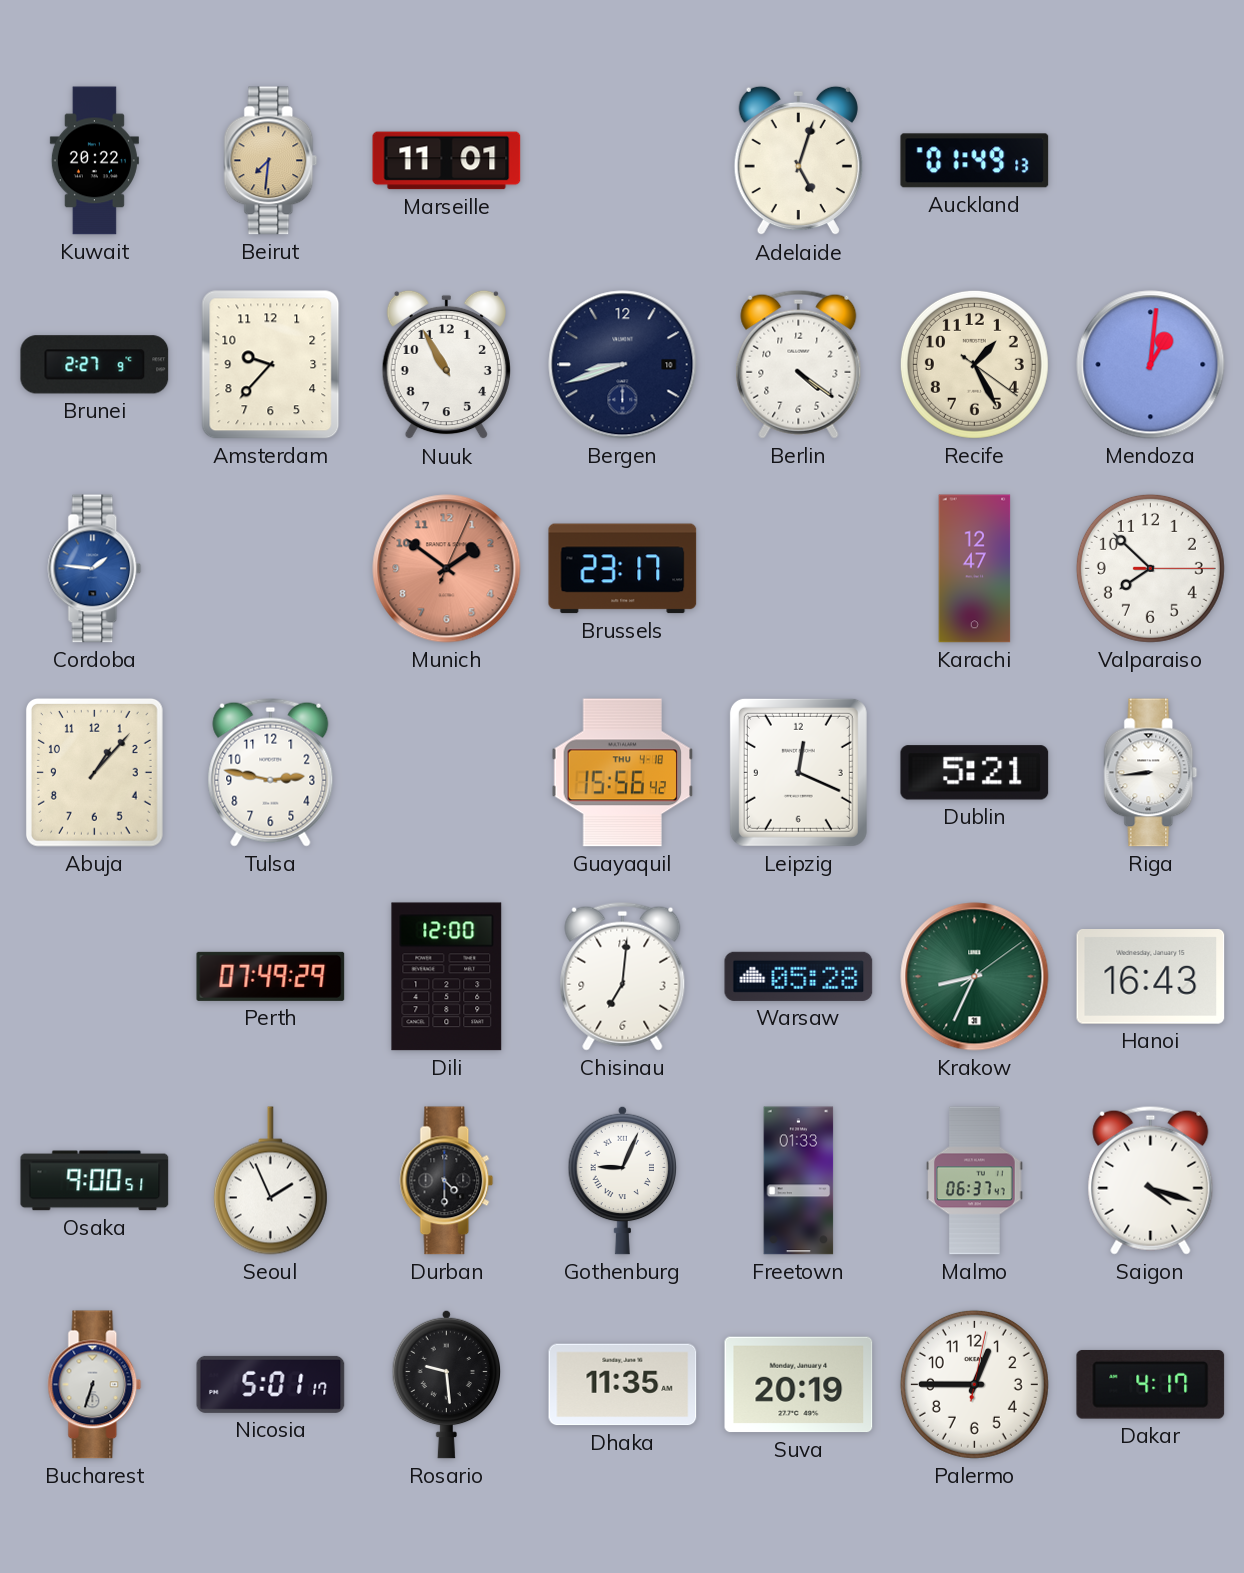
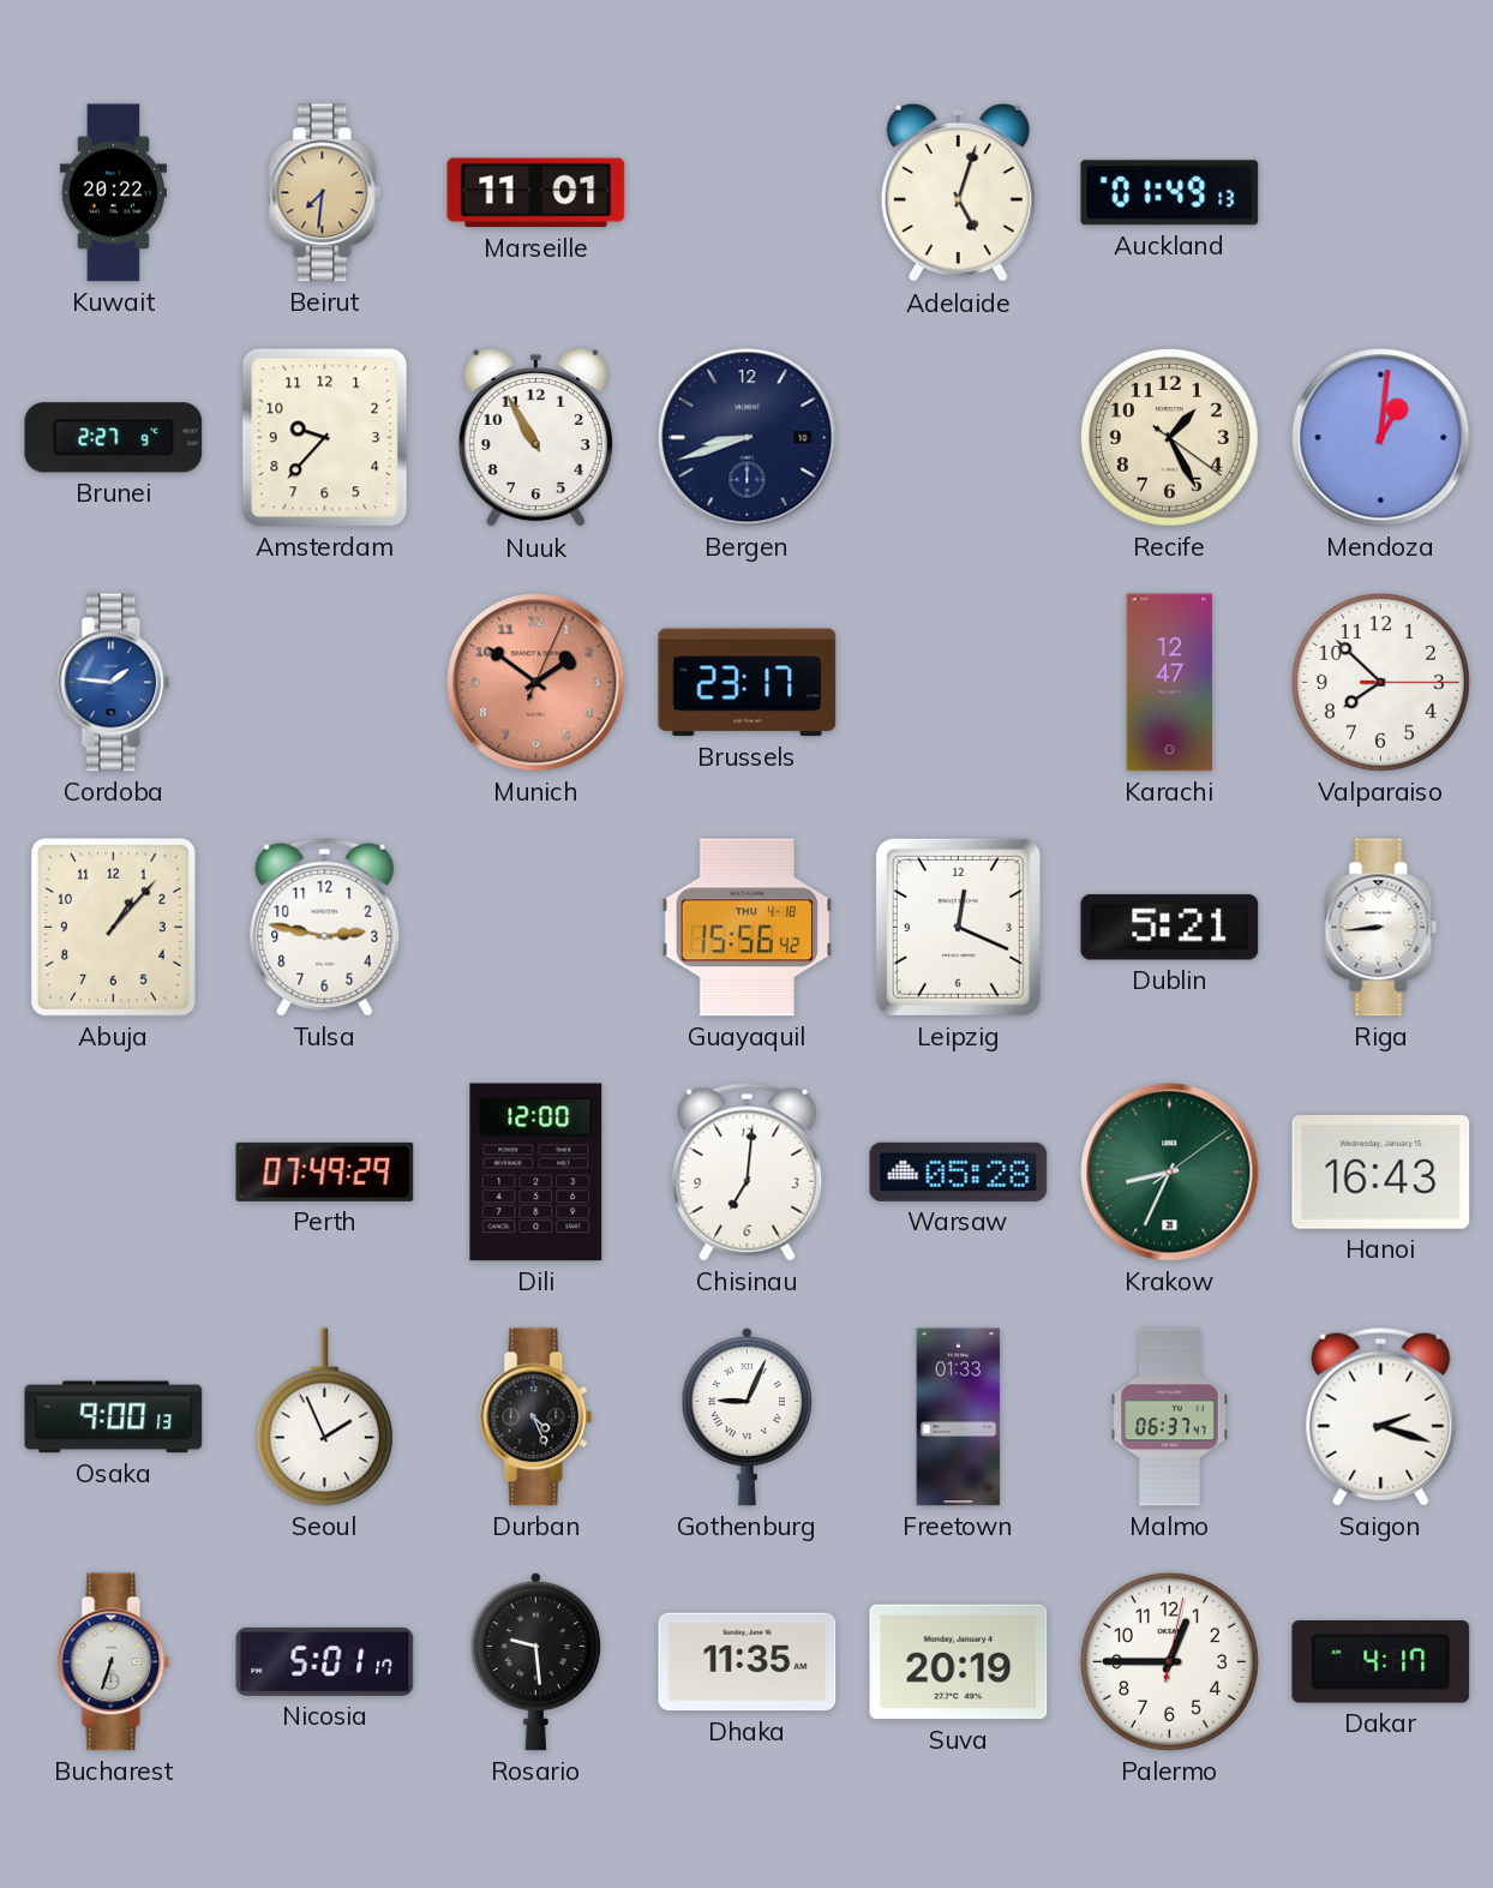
Berlin: 4:21 -> none
Osaka: 9:00:51 -> 9:00:13
Durban: 4:30 -> 4:26
Saigon: 4:18 -> 2:18
